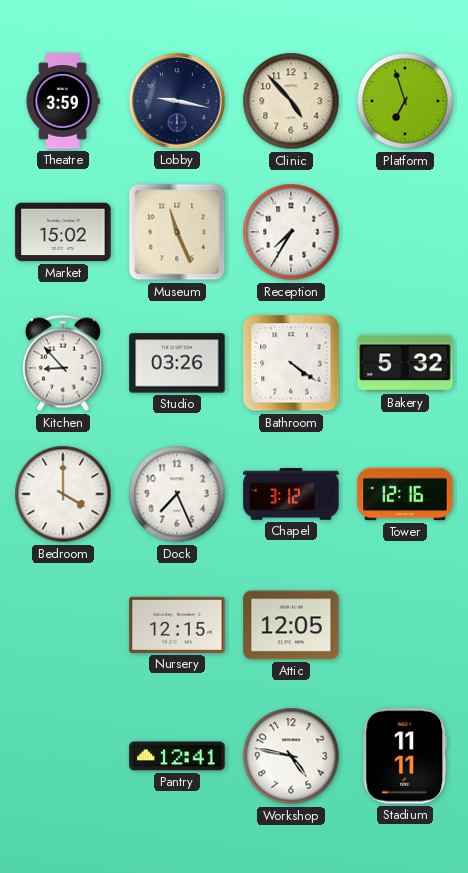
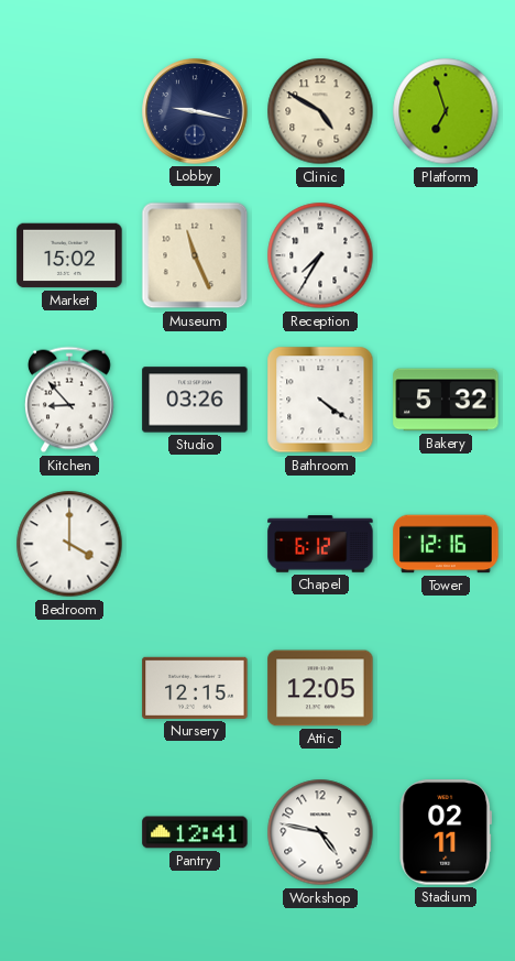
Theatre: 3:59 -> none
Clinic: 4:53 -> 4:50
Dock: 7:26 -> none
Chapel: 3:12 -> 6:12
Stadium: 11:11 -> 02:11
